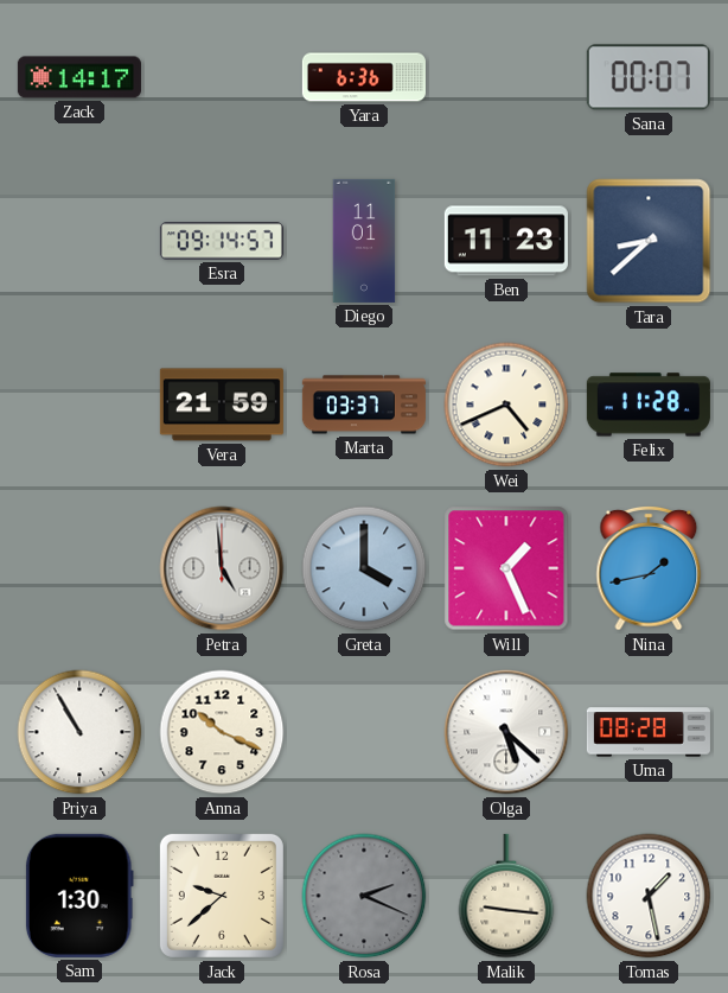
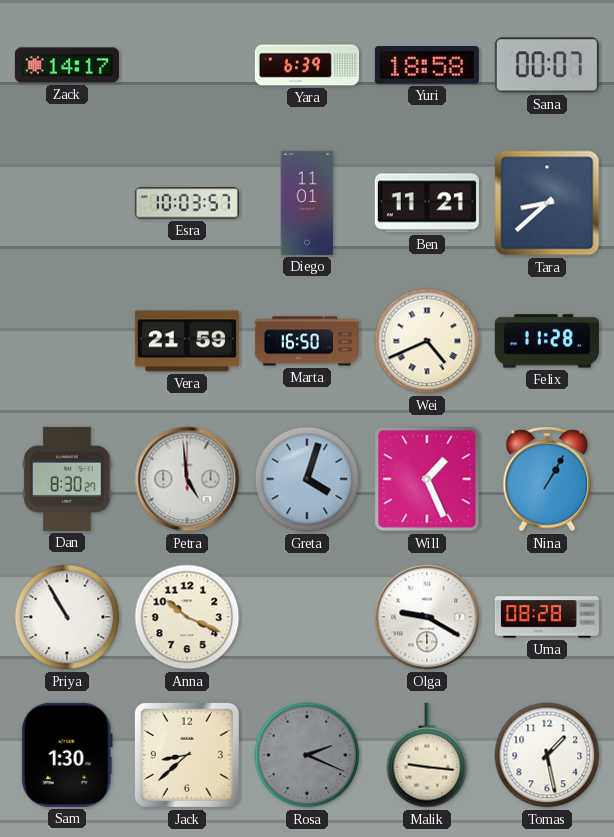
Yara: 6:36 -> 6:39
Yuri: none -> 18:58
Esra: 09:14 -> 10:03
Ben: 11:23 -> 11:21
Marta: 03:37 -> 16:50
Dan: none -> 8:30
Greta: 4:00 -> 4:03
Nina: 1:43 -> 1:05
Olga: 5:22 -> 9:20
Jack: 9:38 -> 8:38
